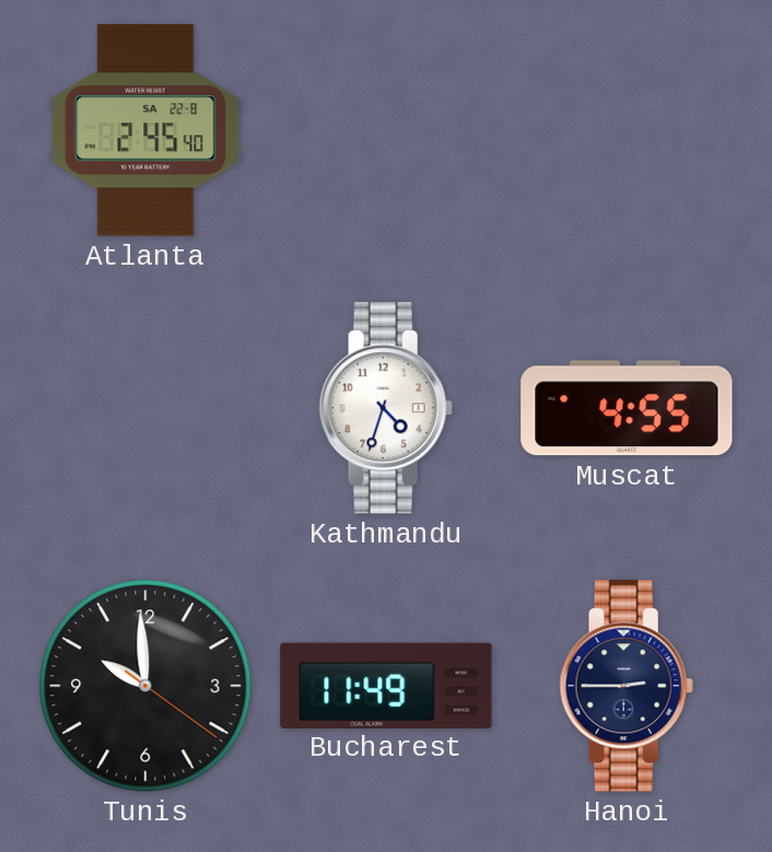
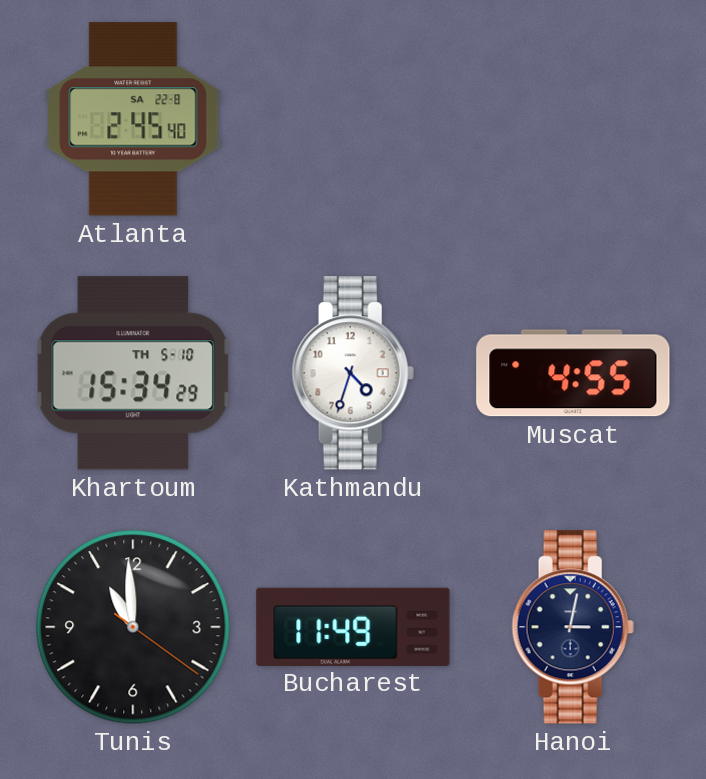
Khartoum: none -> 15:34
Tunis: 9:59 -> 10:59
Hanoi: 2:45 -> 3:02
